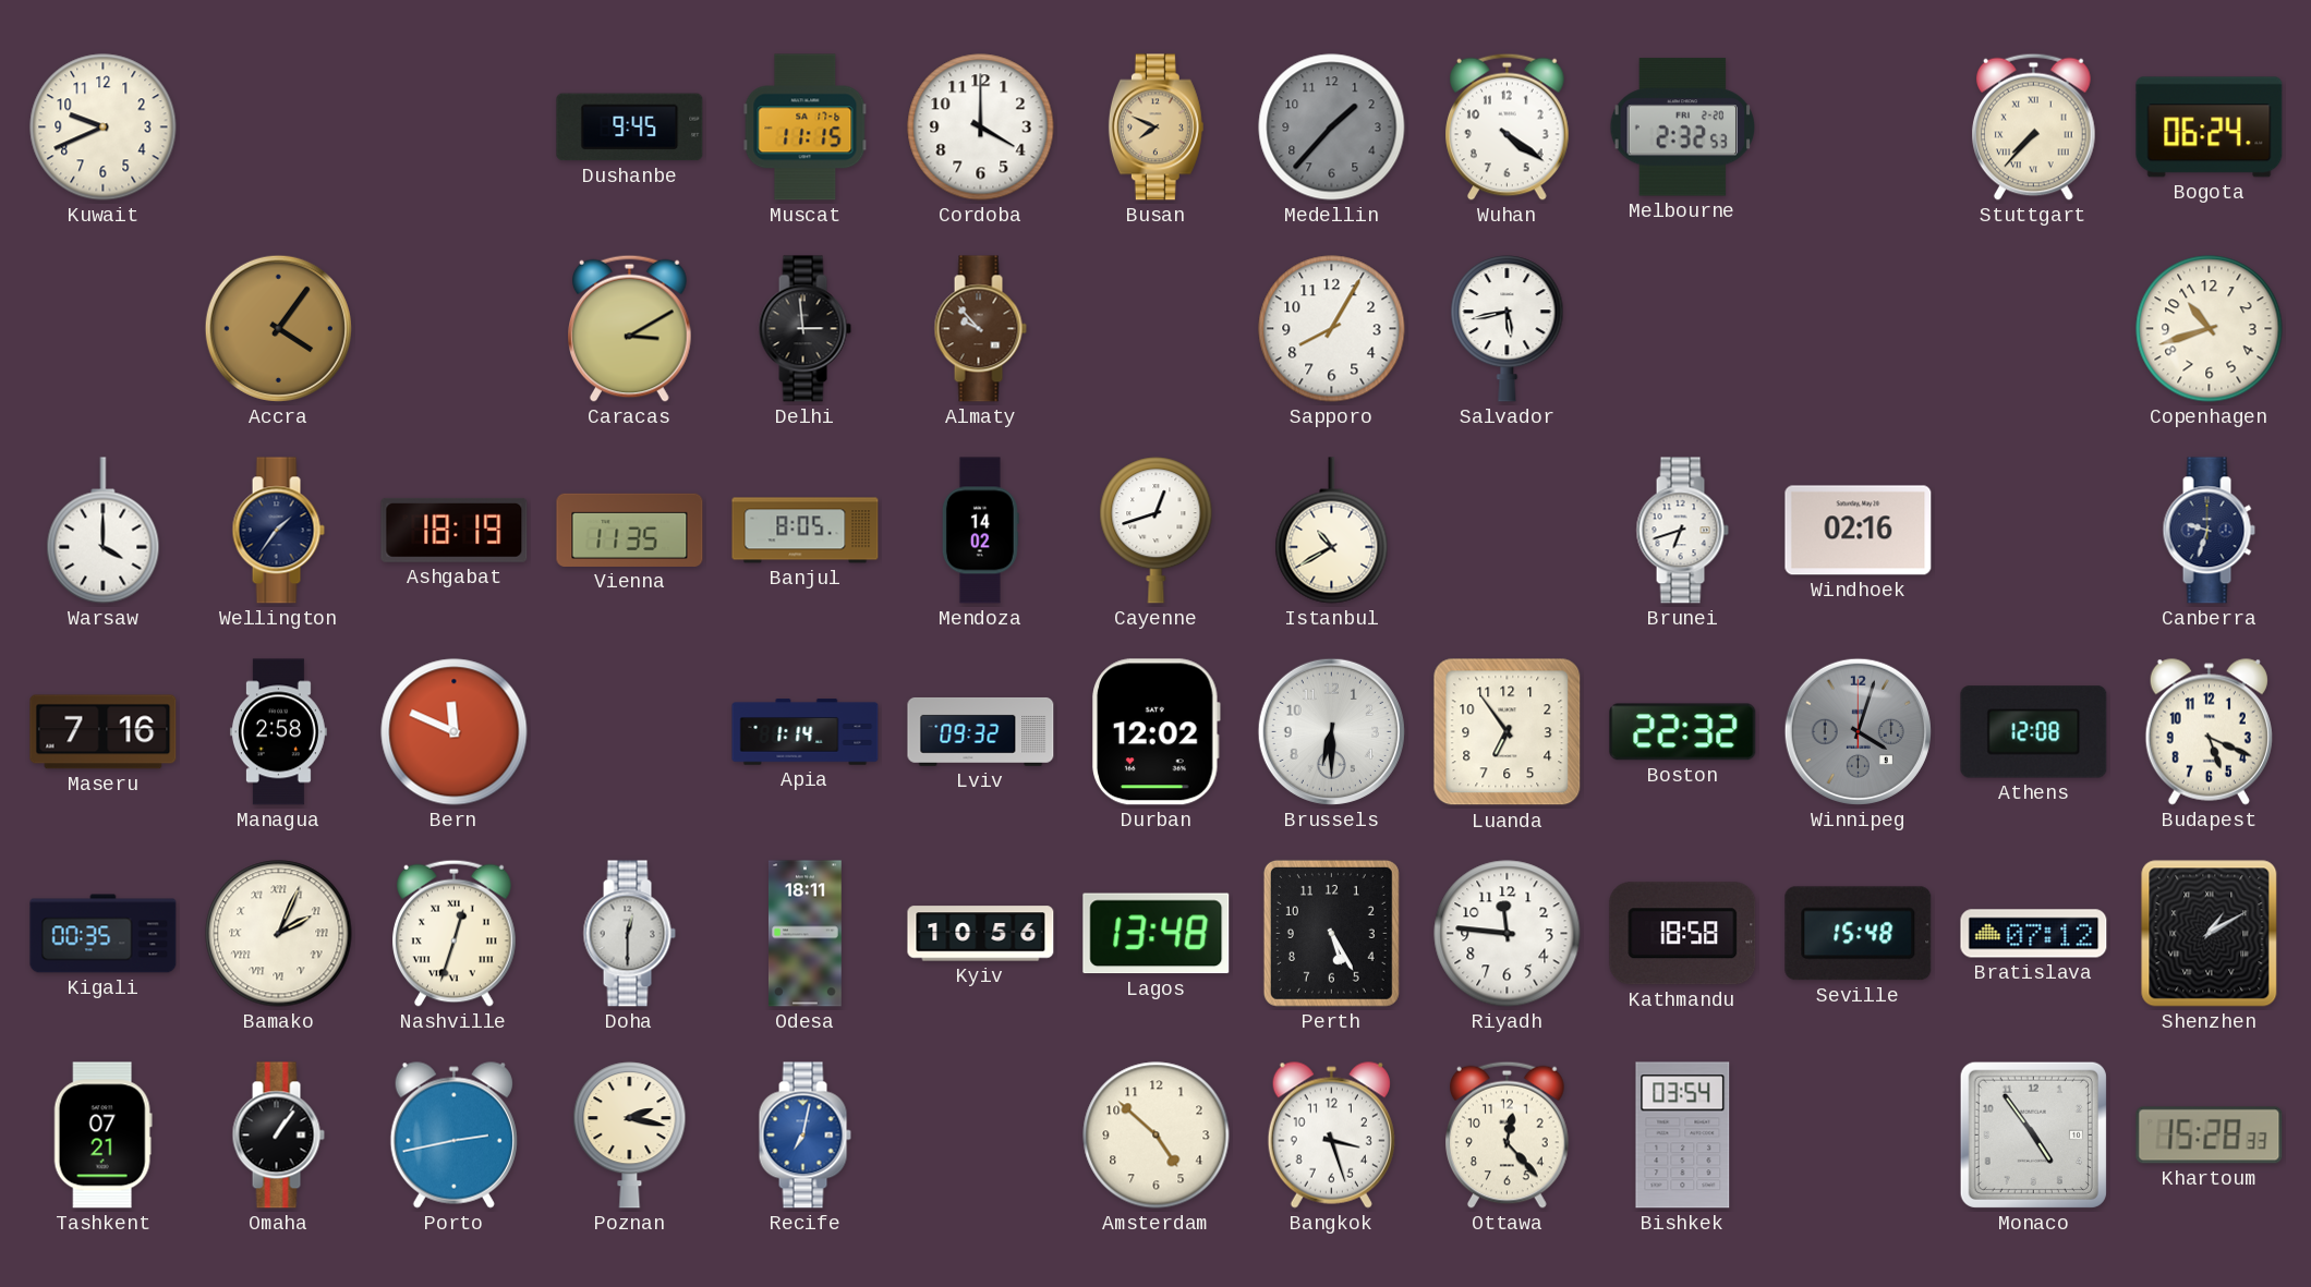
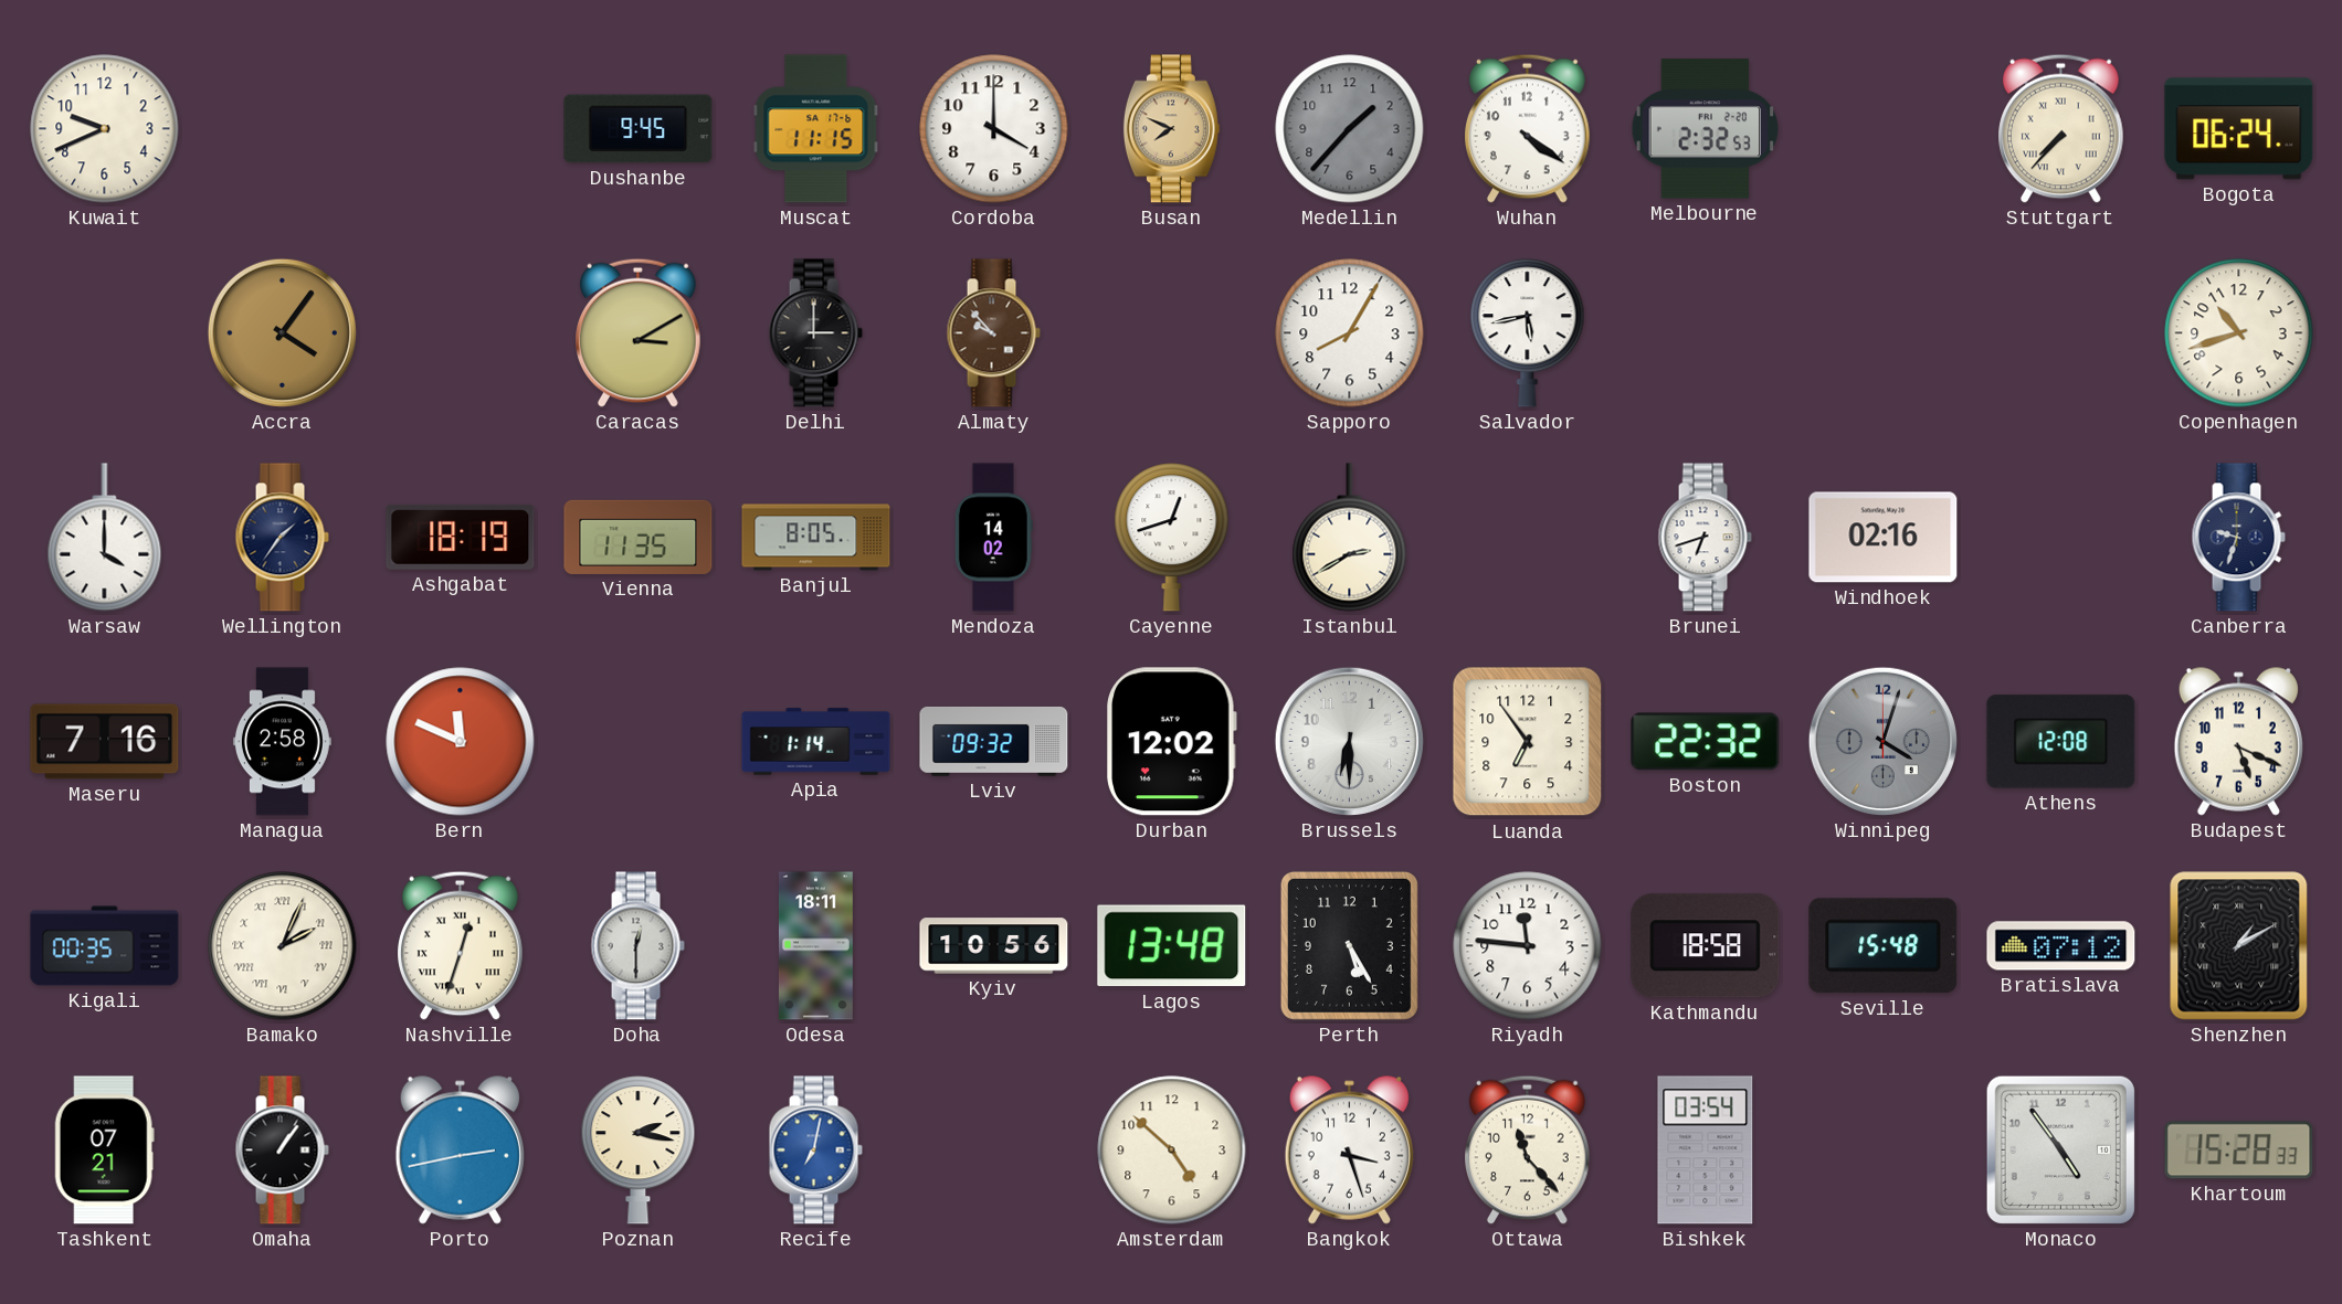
Delhi: 2:59 -> 3:00
Istanbul: 10:40 -> 2:40
Ottawa: 12:23 -> 11:23
